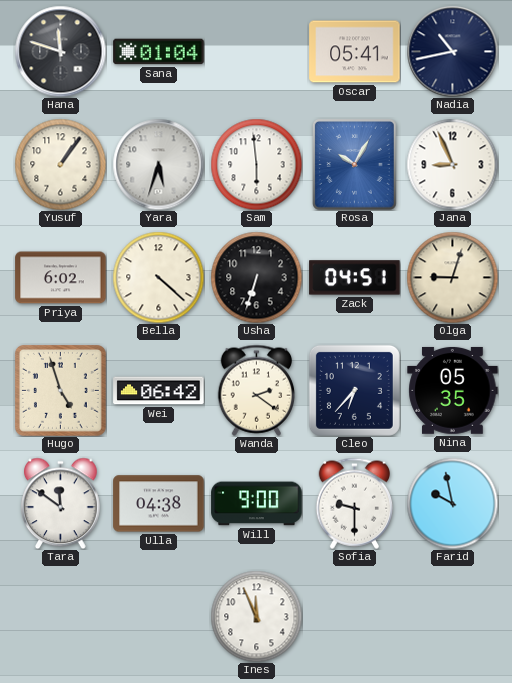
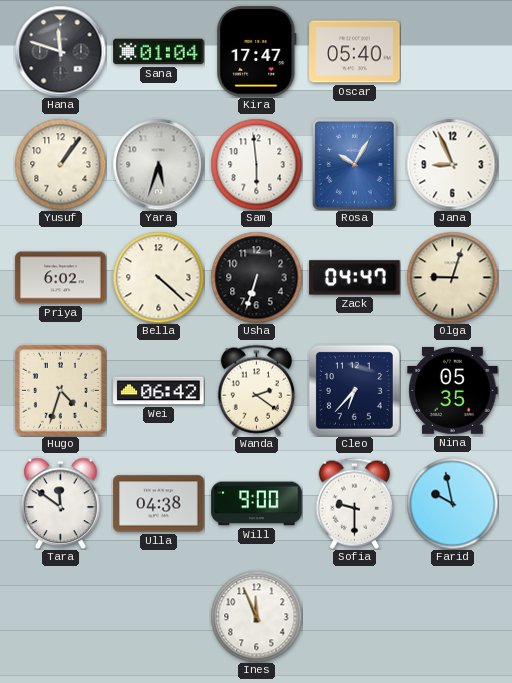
Kira: none -> 17:47
Oscar: 05:41 -> 05:40
Nadia: 10:43 -> none
Zack: 04:51 -> 04:47
Hugo: 4:57 -> 4:33
